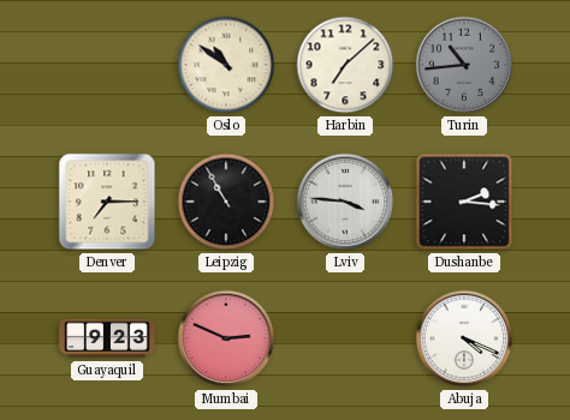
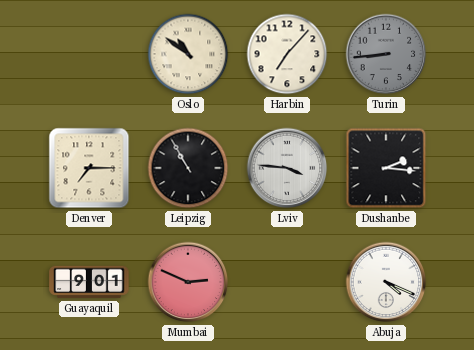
Harbin: 7:08 -> 7:07
Turin: 10:44 -> 8:44
Guayaquil: 9:23 -> 9:01
